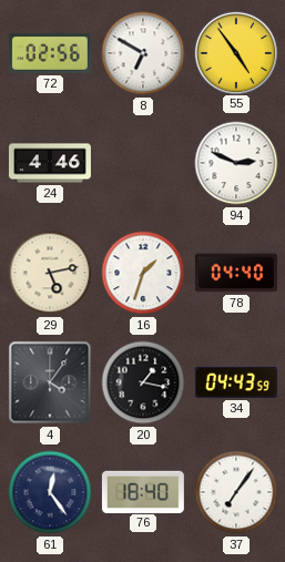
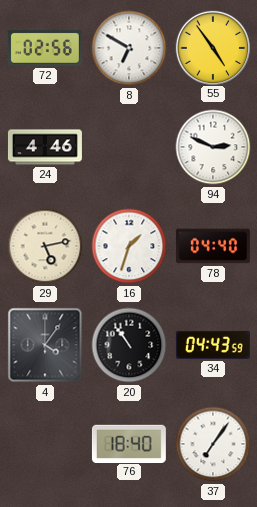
20: 1:17 -> 10:54
61: 12:24 -> none
